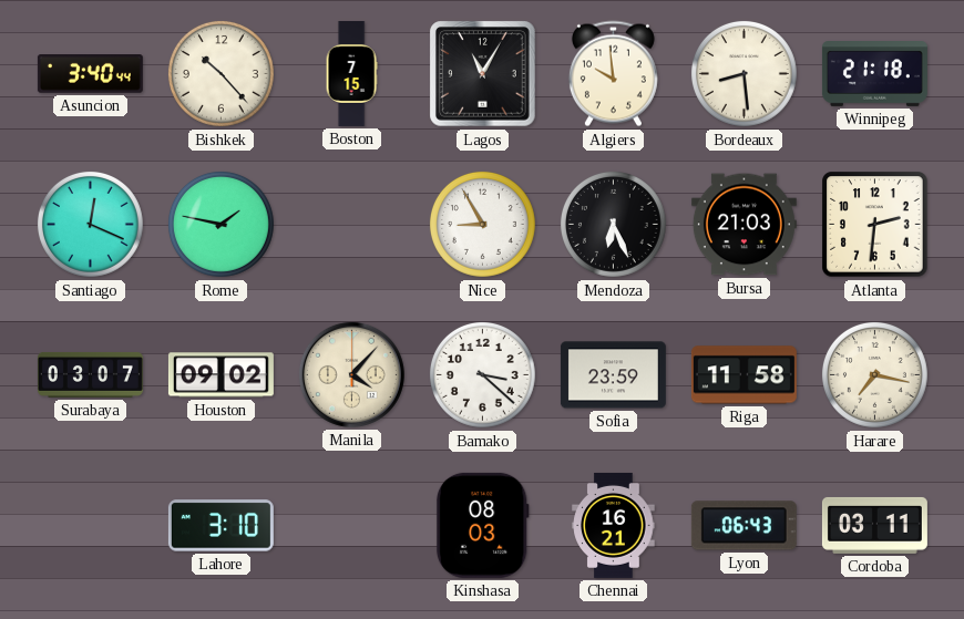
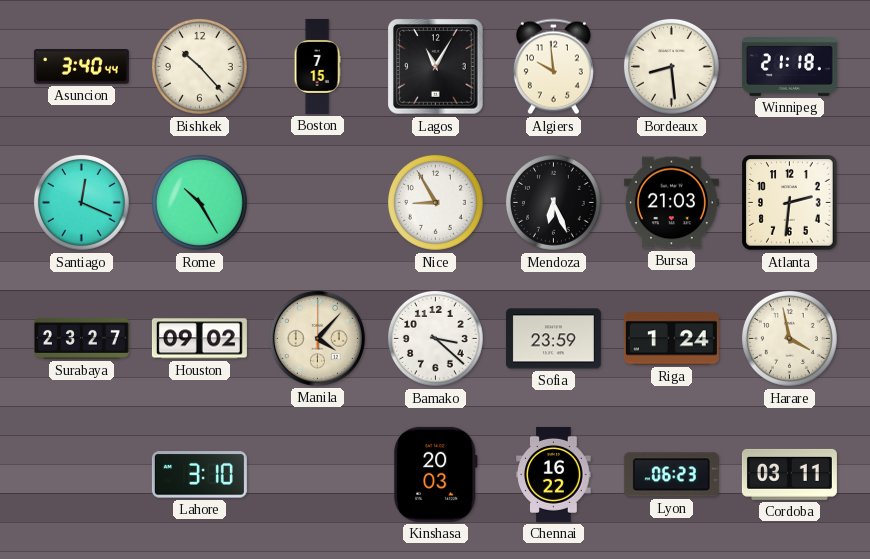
Rome: 1:47 -> 10:25
Surabaya: 03:07 -> 23:27
Riga: 11:58 -> 1:24
Harare: 7:17 -> 3:58
Kinshasa: 08:03 -> 20:03
Chennai: 16:21 -> 16:22
Lyon: 06:43 -> 06:23
